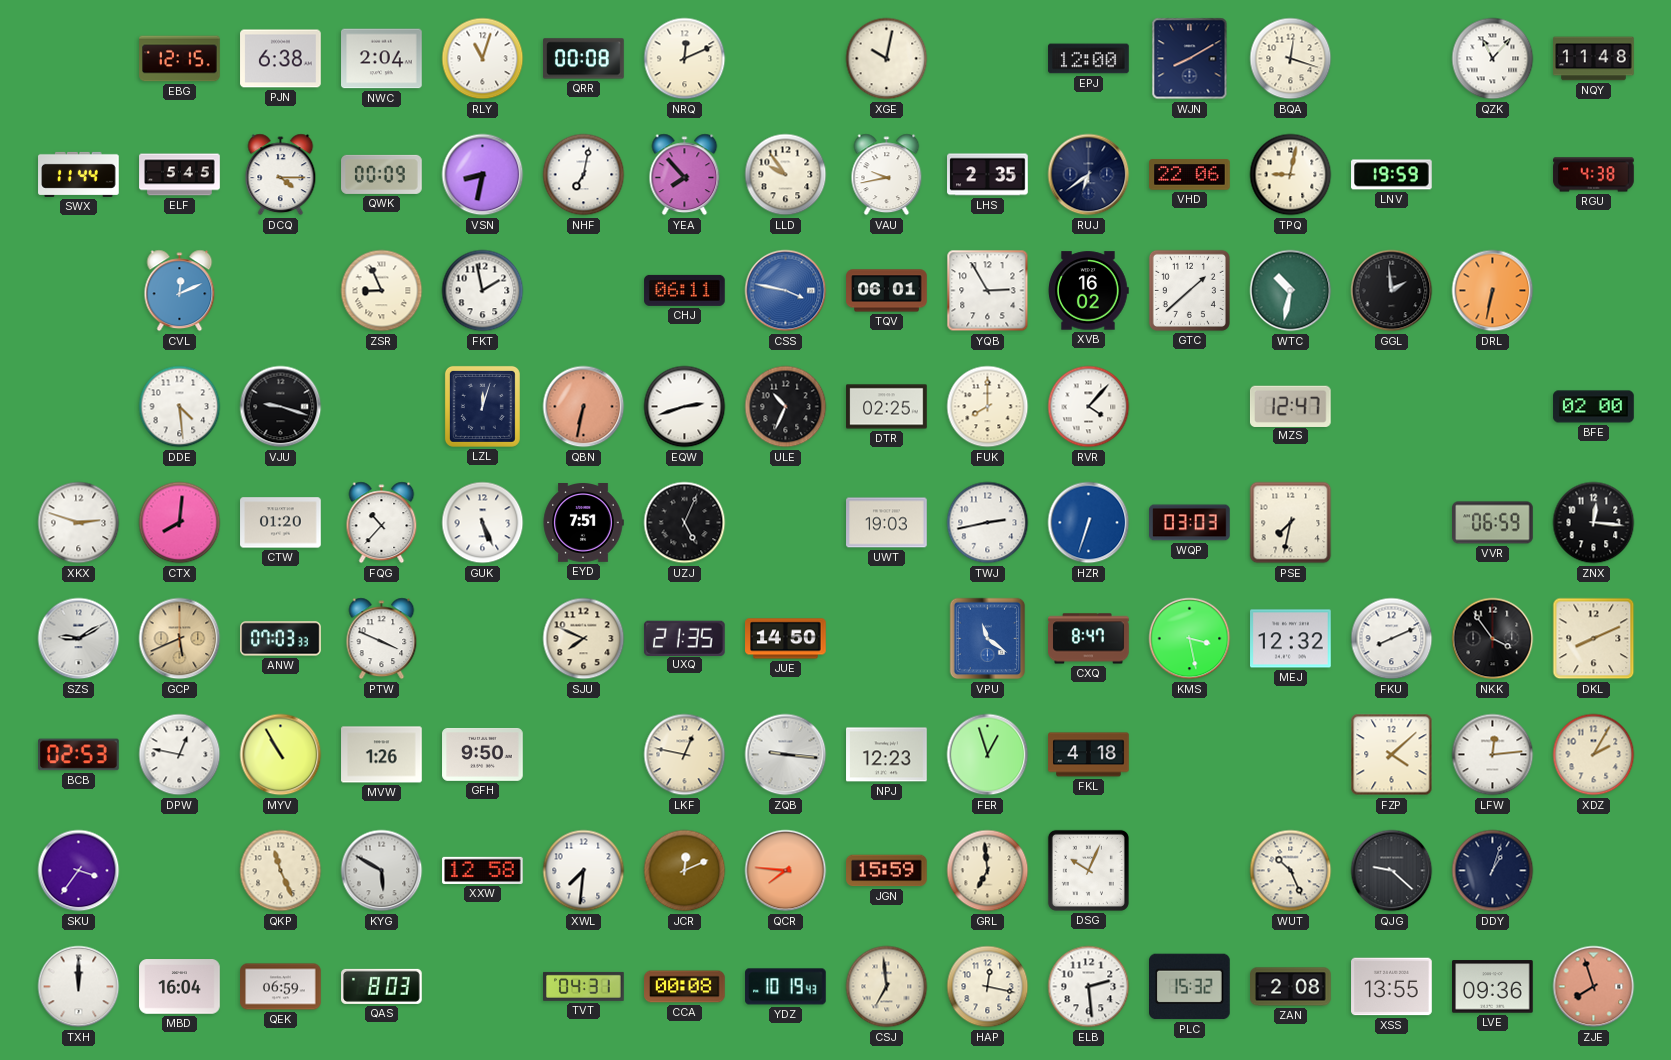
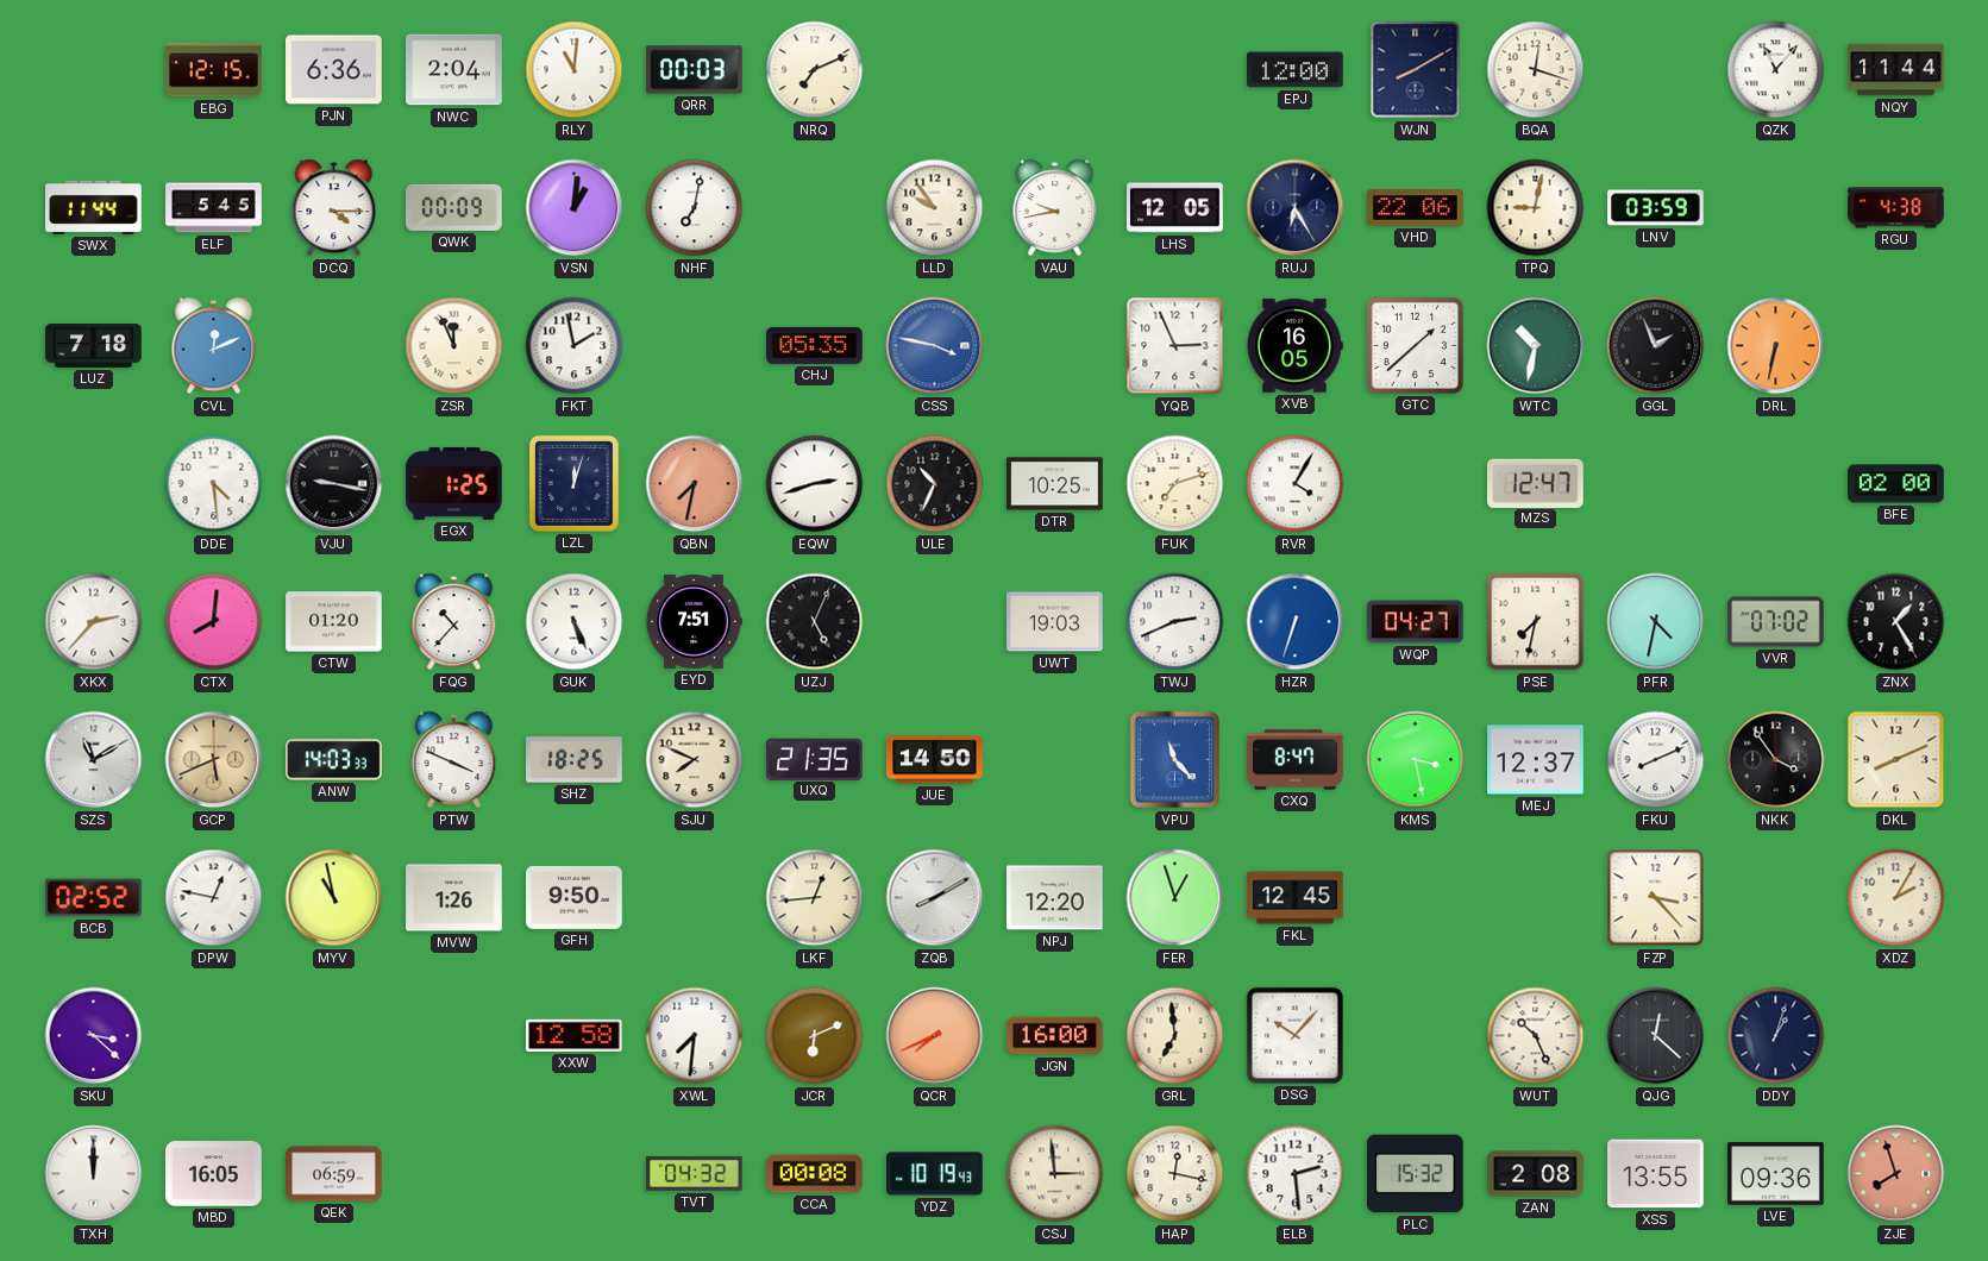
PJN: 6:38 -> 6:36
RLY: 11:03 -> 11:01
QRR: 00:08 -> 00:03
NRQ: 12:11 -> 7:11
XGE: 10:02 -> none
NQY: 11:48 -> 11:44
VSN: 8:32 -> 1:01
YEA: 7:53 -> none
LHS: 2:35 -> 12:05
RUJ: 6:39 -> 6:25
LNV: 19:59 -> 03:59
LUZ: none -> 7:18
ZSR: 8:56 -> 11:56
CHJ: 06:11 -> 05:35
TQV: 06:01 -> none
YQB: 2:55 -> 2:56
XVB: 16:02 -> 16:05
GGL: 1:59 -> 1:56
VJU: 9:18 -> 9:17
EGX: none -> 1:25
QBN: 6:32 -> 7:32
DTR: 02:25 -> 10:25
FUK: 8:00 -> 7:12
RVR: 4:07 -> 4:05
XKX: 2:48 -> 2:37
TWJ: 2:43 -> 2:41
WQP: 03:03 -> 04:27
PFR: none -> 4:32
VVR: 06:59 -> 07:02
ZNX: 12:16 -> 1:25
SZS: 9:10 -> 11:10
ANW: 07:03 -> 14:03
SHZ: none -> 18:25
VPU: 11:21 -> 11:23
MEJ: 12:32 -> 12:37
BCB: 02:53 -> 02:52
MYV: 10:55 -> 10:58
LKF: 12:47 -> 12:44
ZQB: 9:16 -> 8:10
NPJ: 12:23 -> 12:20
FKL: 4:18 -> 12:45
FZP: 4:08 -> 3:23
LFW: 12:14 -> none
SKU: 3:36 -> 3:22
QKP: 11:26 -> none
KYG: 5:50 -> none
JCR: 12:11 -> 6:11
QCR: 7:46 -> 7:41
JGN: 15:59 -> 16:00
DSG: 10:04 -> 10:07
QJG: 9:22 -> 12:22
MBD: 16:04 -> 16:05
QAS: 8:03 -> none
TVT: 04:31 -> 04:32
CSJ: 6:59 -> 2:59
